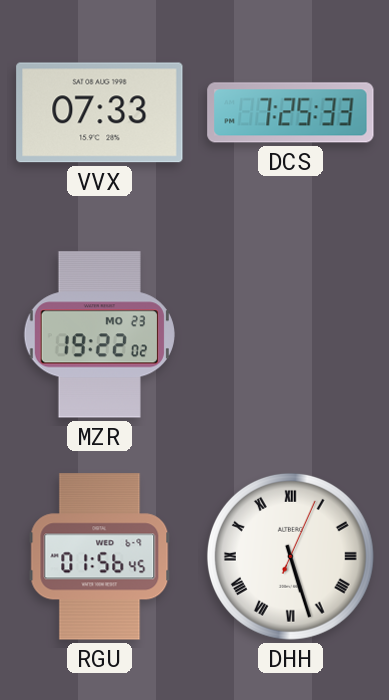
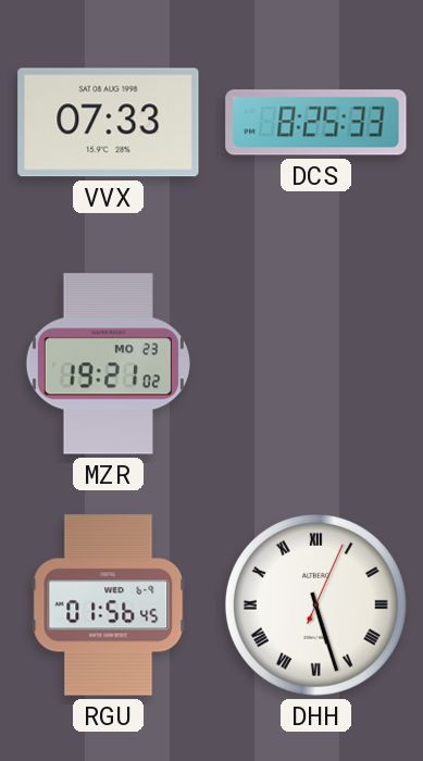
DCS: 7:25 -> 8:25
MZR: 19:22 -> 19:21
